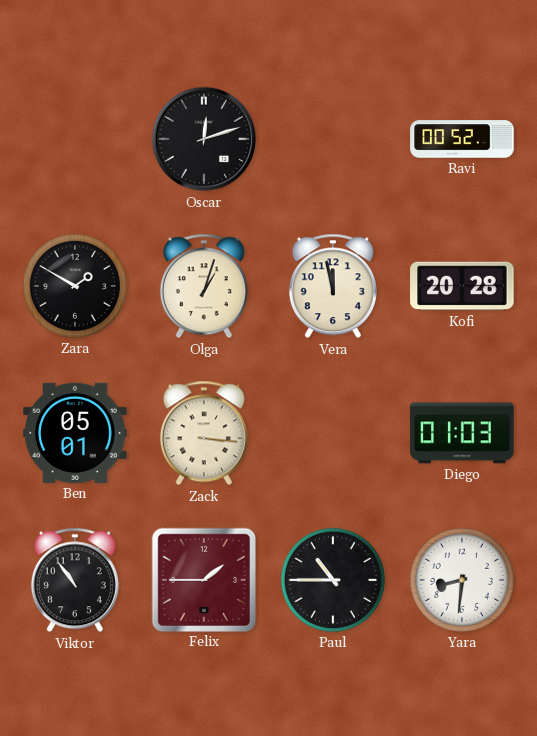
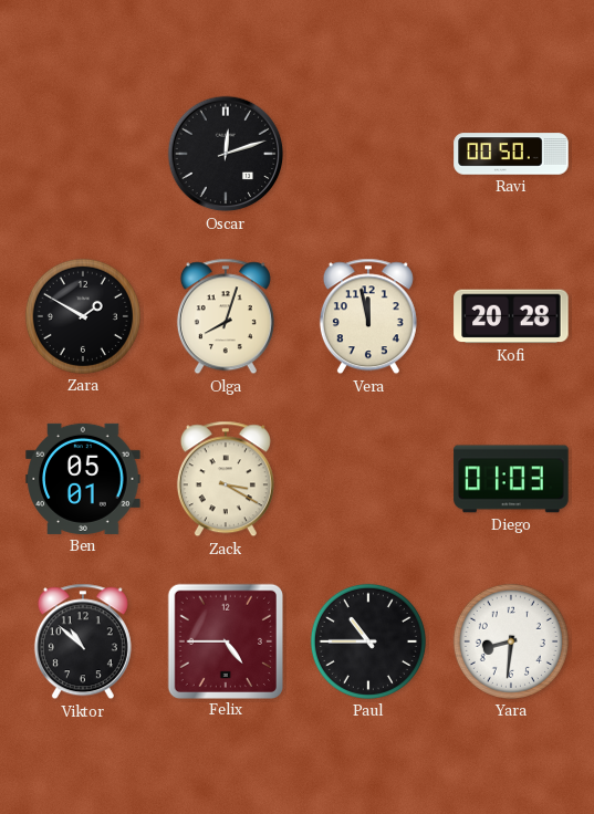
Ravi: 00:52 -> 00:50
Olga: 1:03 -> 8:03
Zack: 3:16 -> 3:20
Viktor: 10:54 -> 10:52
Felix: 1:45 -> 4:45
